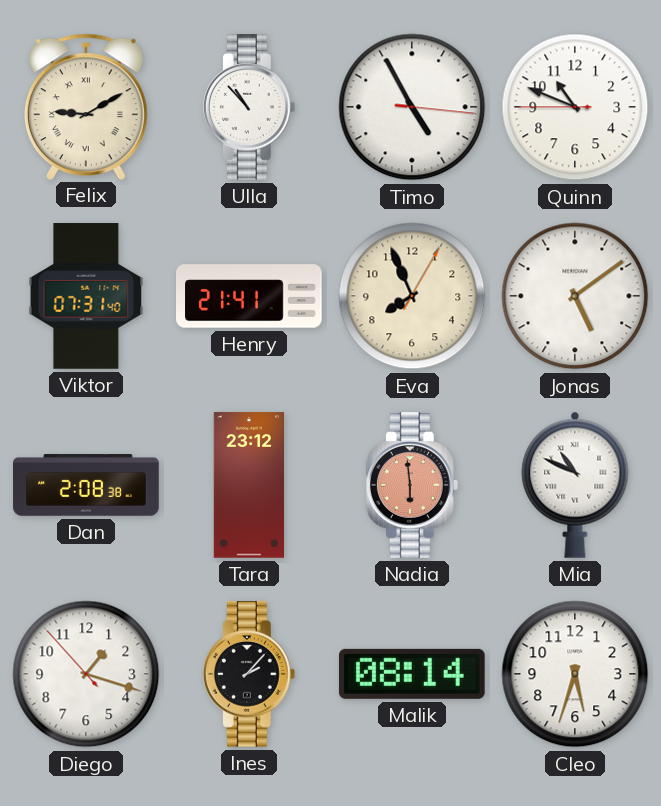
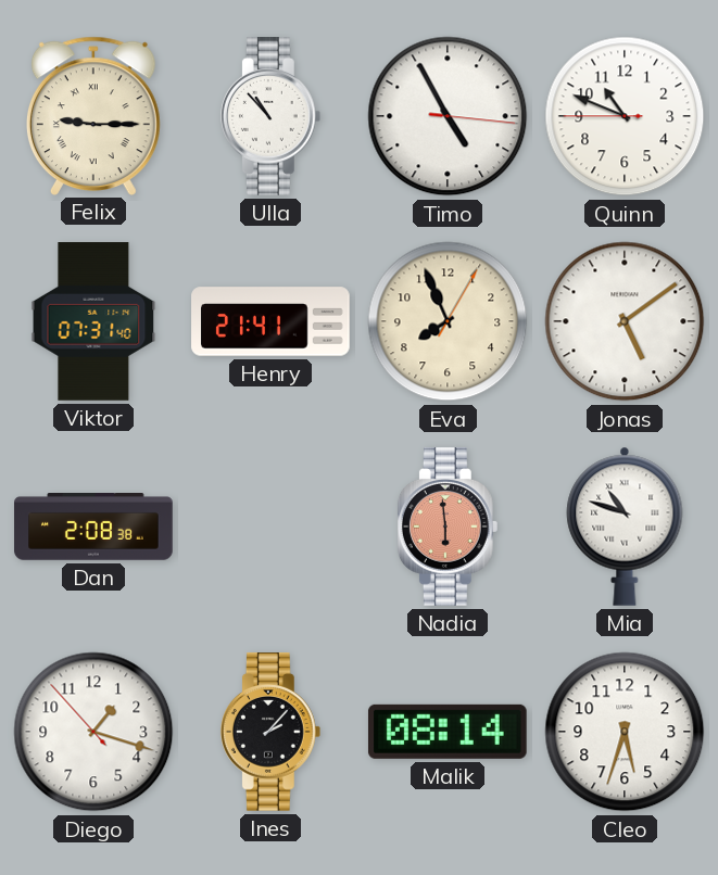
Felix: 9:10 -> 9:15
Tara: 23:12 -> none
Mia: 10:49 -> 10:48
